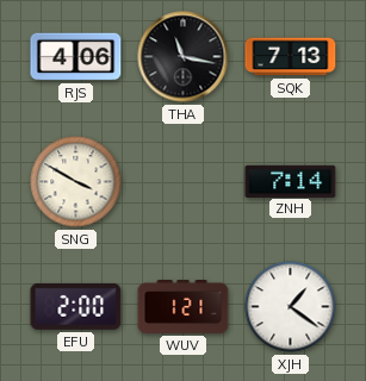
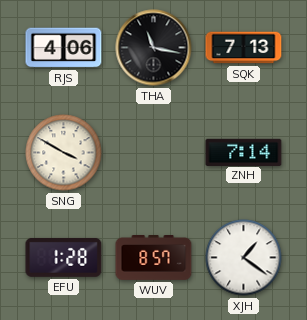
EFU: 2:00 -> 1:28
WUV: 1:21 -> 8:57
